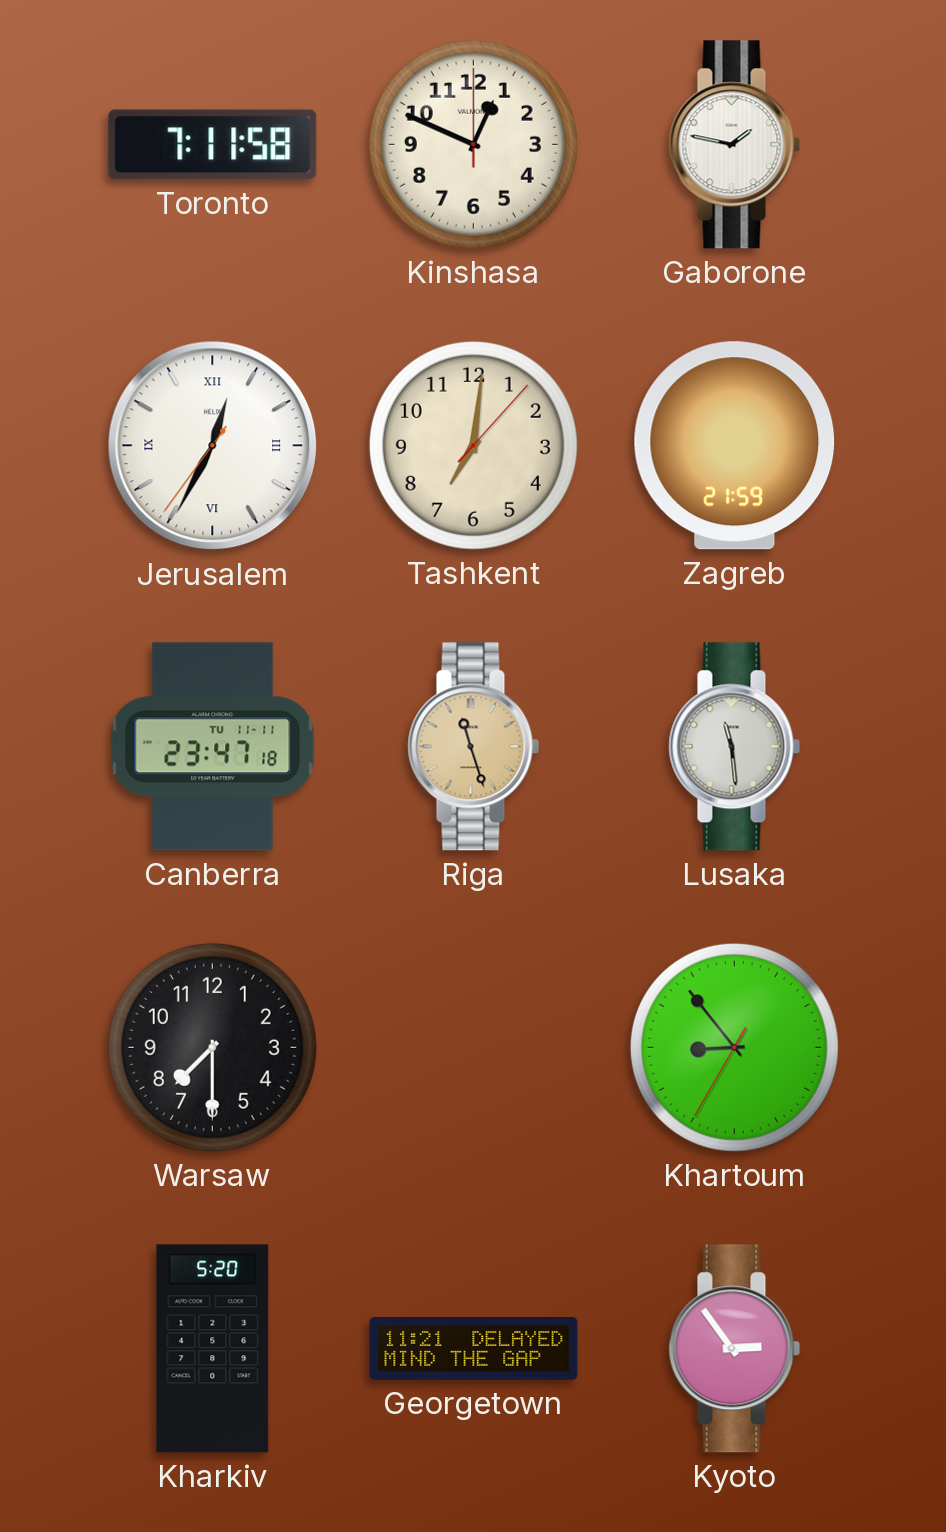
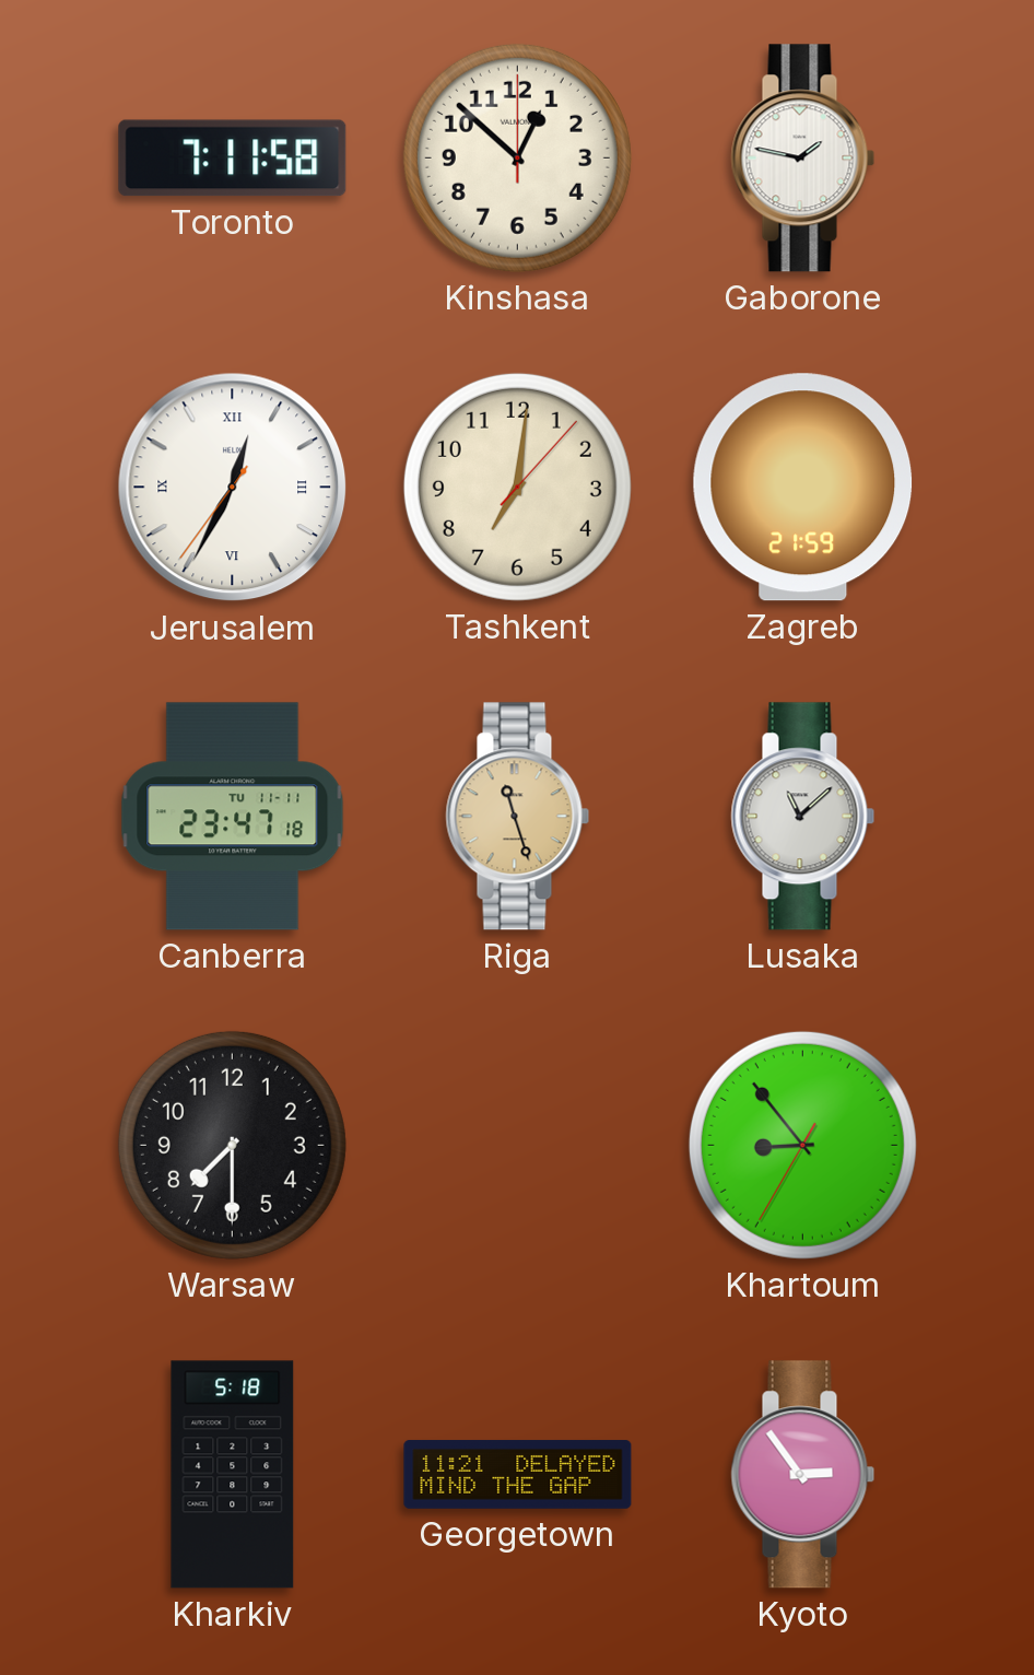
Kinshasa: 12:49 -> 12:52
Lusaka: 11:29 -> 11:08
Kharkiv: 5:20 -> 5:18
